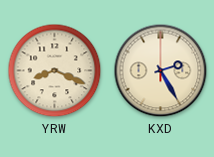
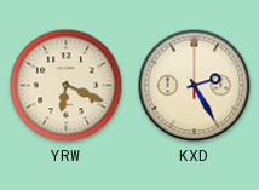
YRW: 8:19 -> 6:19
